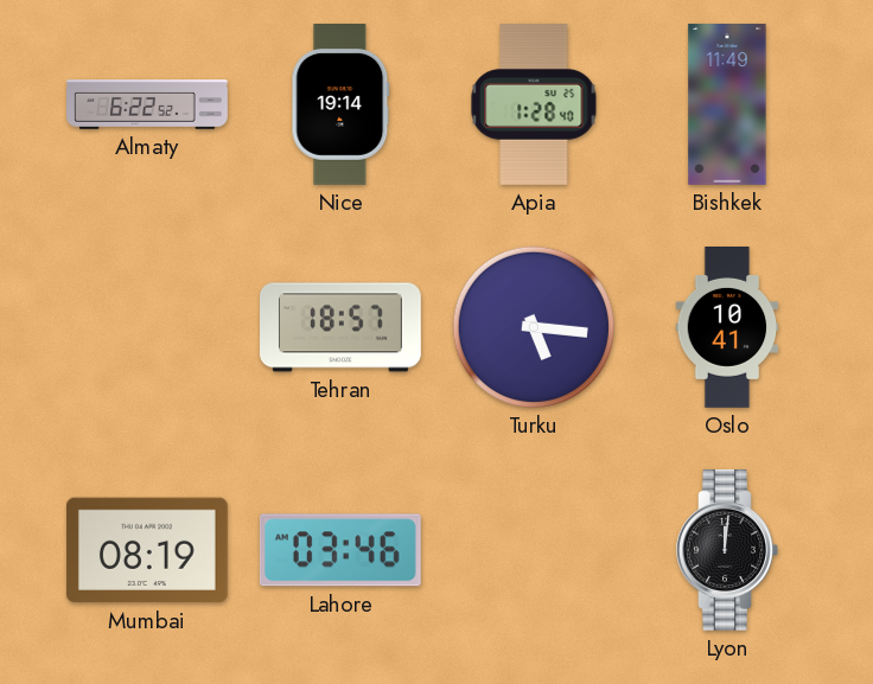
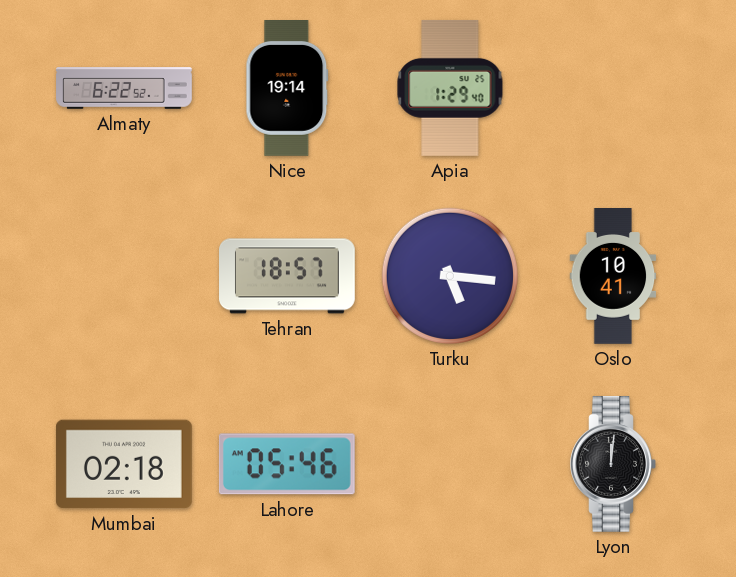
Apia: 1:28 -> 1:29
Bishkek: 11:49 -> none
Mumbai: 08:19 -> 02:18
Lahore: 03:46 -> 05:46
